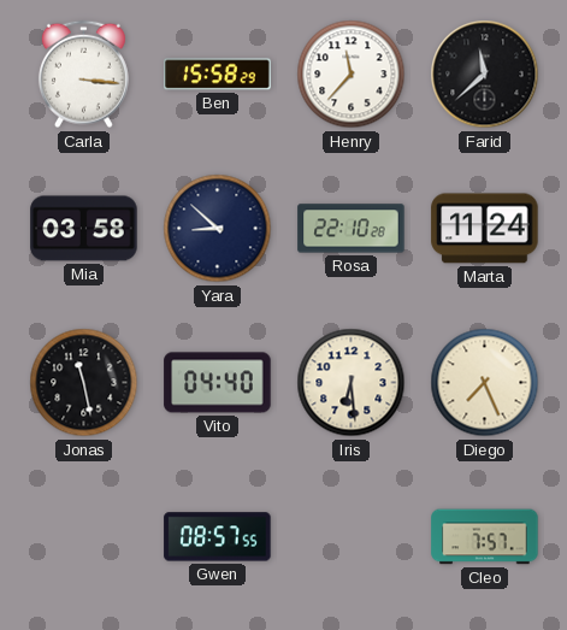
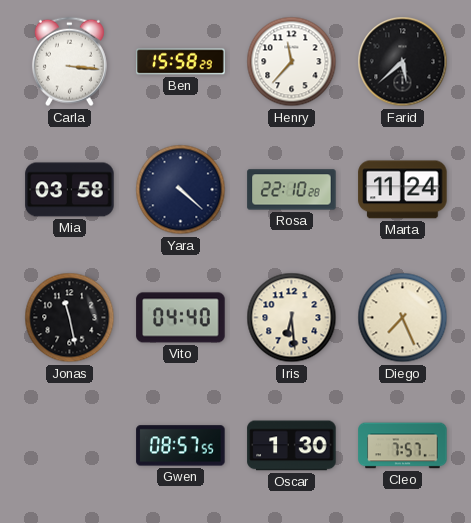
Farid: 11:38 -> 5:38
Yara: 8:52 -> 4:22
Oscar: none -> 1:30
